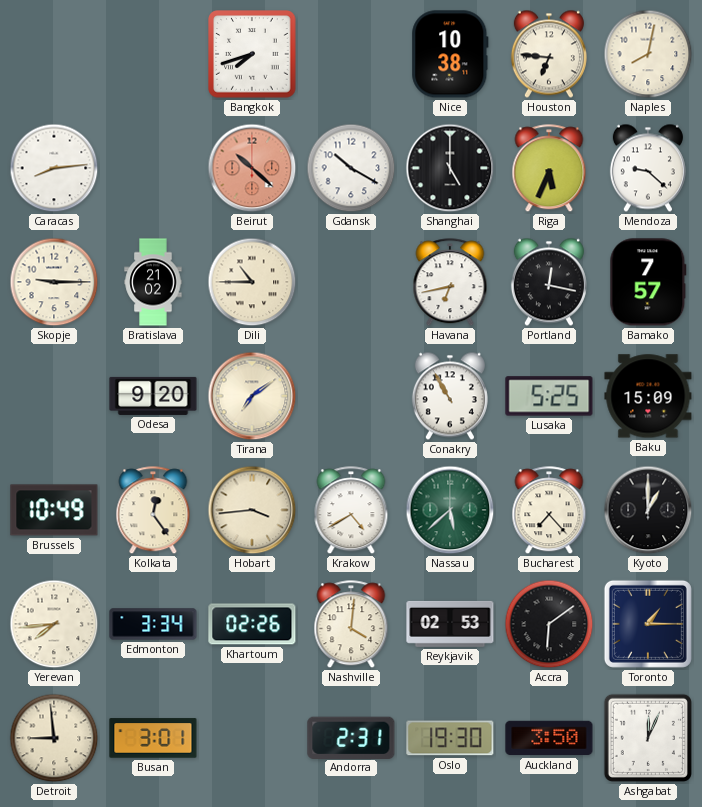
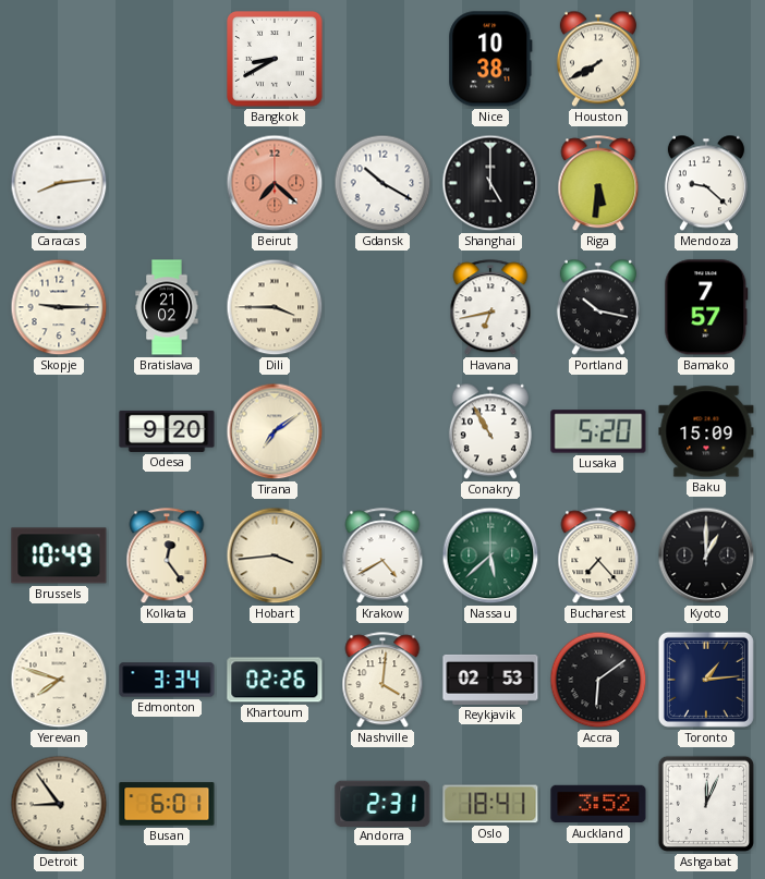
Bangkok: 7:42 -> 8:40
Houston: 6:46 -> 7:40
Naples: 8:02 -> none
Beirut: 10:22 -> 7:22
Riga: 5:34 -> 5:31
Dili: 10:45 -> 3:45
Portland: 12:17 -> 10:17
Lusaka: 5:25 -> 5:20
Yerevan: 7:44 -> 7:48
Toronto: 1:15 -> 1:14
Detroit: 8:59 -> 8:54
Busan: 3:01 -> 6:01
Oslo: 19:30 -> 18:41
Auckland: 3:50 -> 3:52
